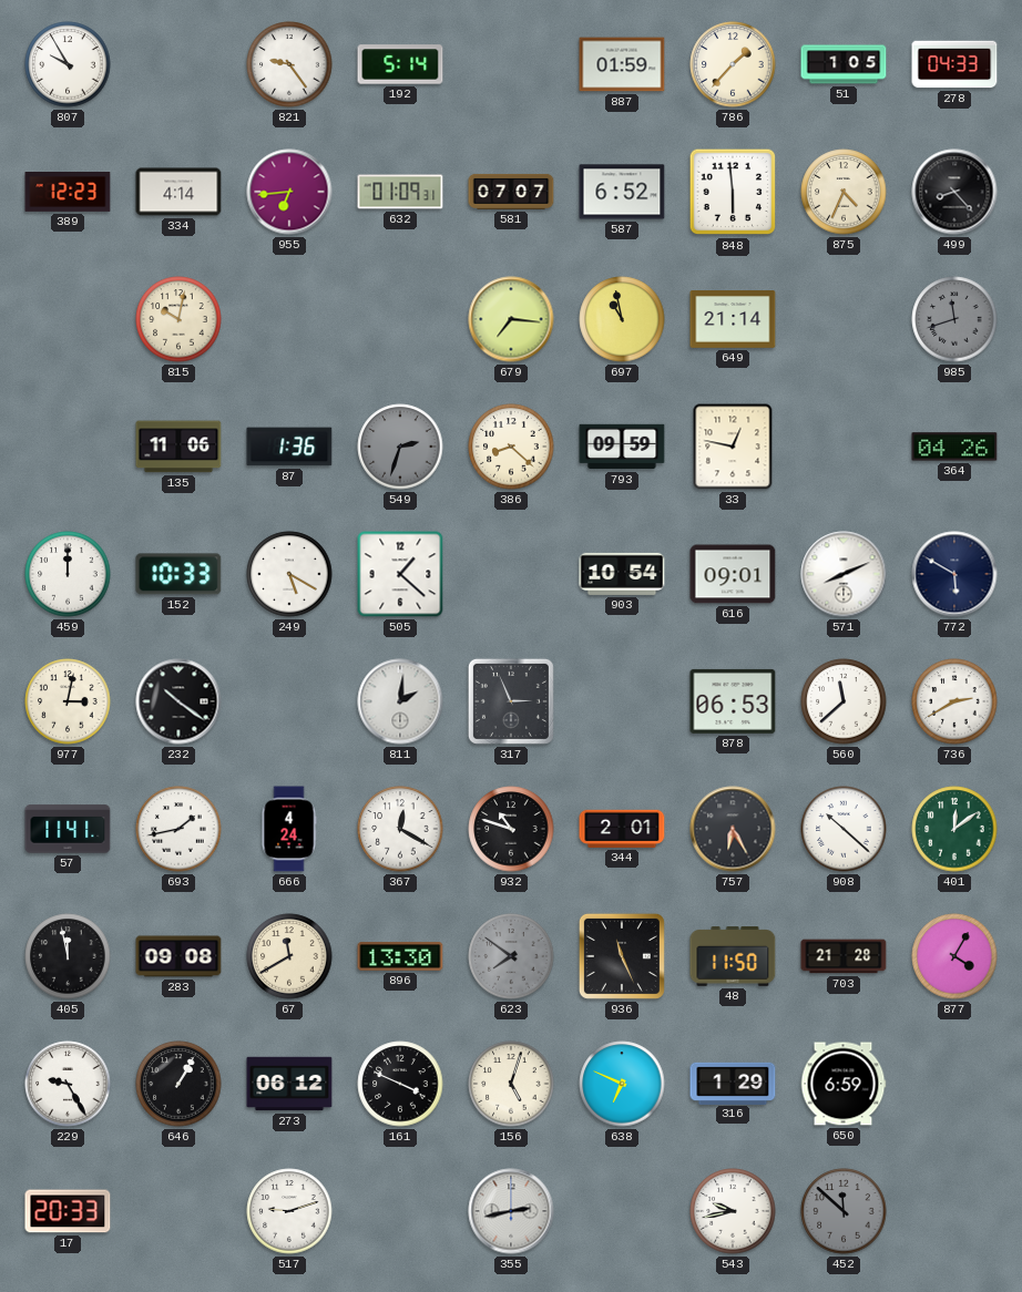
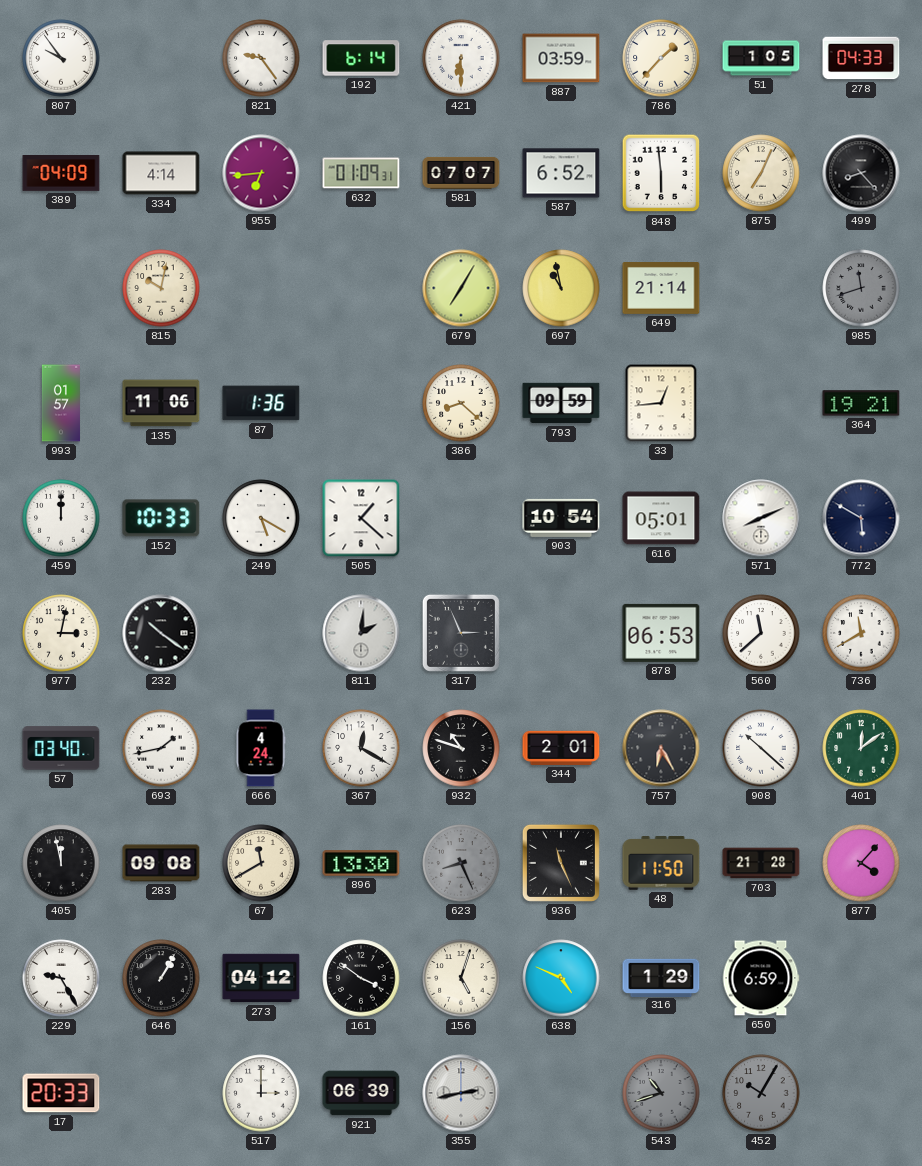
807: 9:55 -> 9:54
192: 5:14 -> 6:14
421: none -> 6:30
887: 01:59 -> 03:59
389: 12:23 -> 04:09
875: 4:34 -> 7:04
679: 7:16 -> 7:05
993: none -> 01:57
549: 2:33 -> none
33: 12:47 -> 12:44
364: 04:26 -> 19:21
616: 09:01 -> 05:01
736: 2:40 -> 11:40
57: 11:41 -> 03:40
623: 7:51 -> 8:26
877: 4:05 -> 4:07
273: 06:12 -> 04:12
161: 3:49 -> 3:51
638: 6:49 -> 4:49
517: 9:12 -> 3:00
921: none -> 06:39
543: 9:43 -> 10:42
543 dial: white -> grey
452: 11:52 -> 10:05
